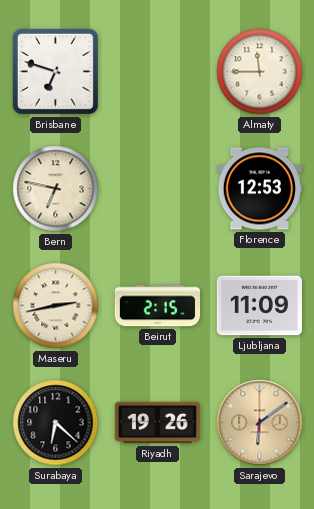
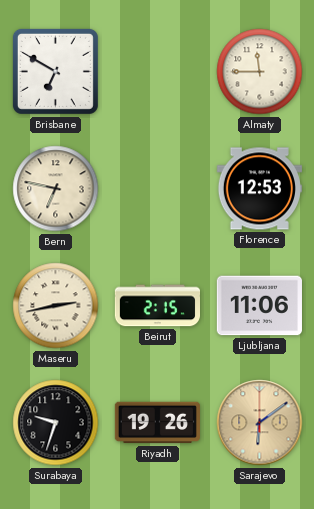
Brisbane: 6:48 -> 6:50
Ljubljana: 11:09 -> 11:06
Surabaya: 6:22 -> 9:33
